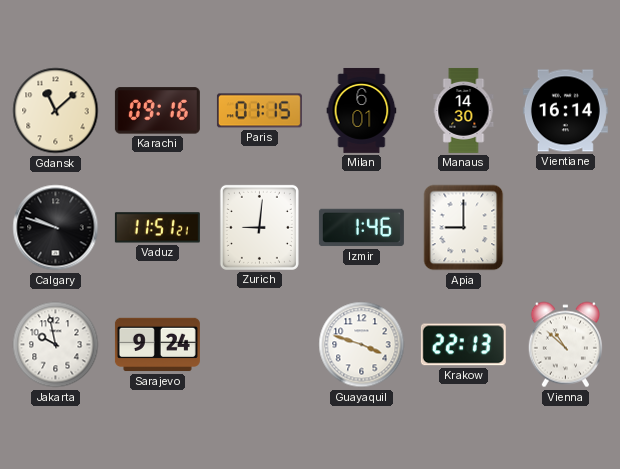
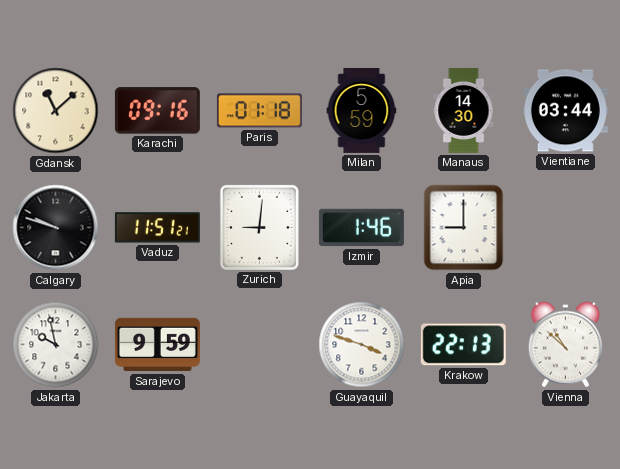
Paris: 01:15 -> 01:18
Milan: 6:01 -> 5:59
Vientiane: 16:14 -> 03:44
Sarajevo: 9:24 -> 9:59
